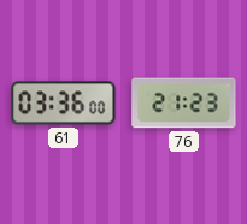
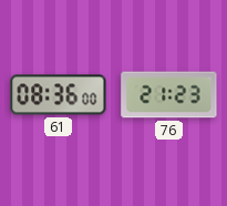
61: 03:36 -> 08:36
